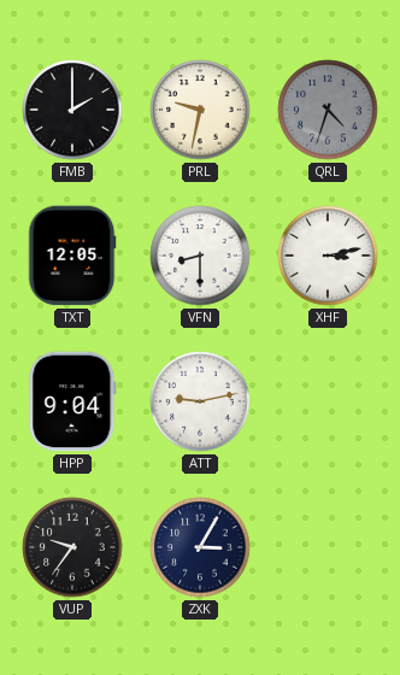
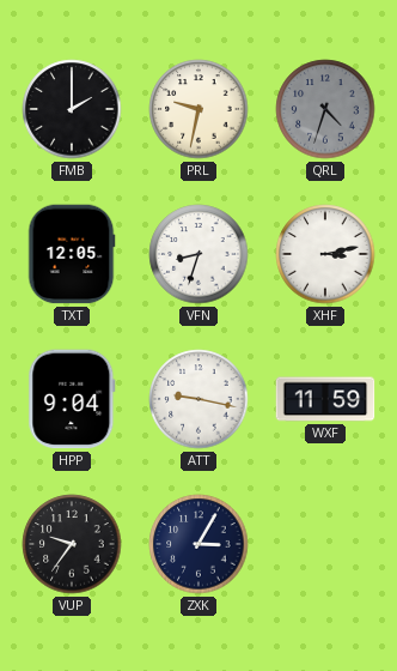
VFN: 8:30 -> 8:33
ATT: 9:13 -> 9:17
WXF: none -> 11:59
